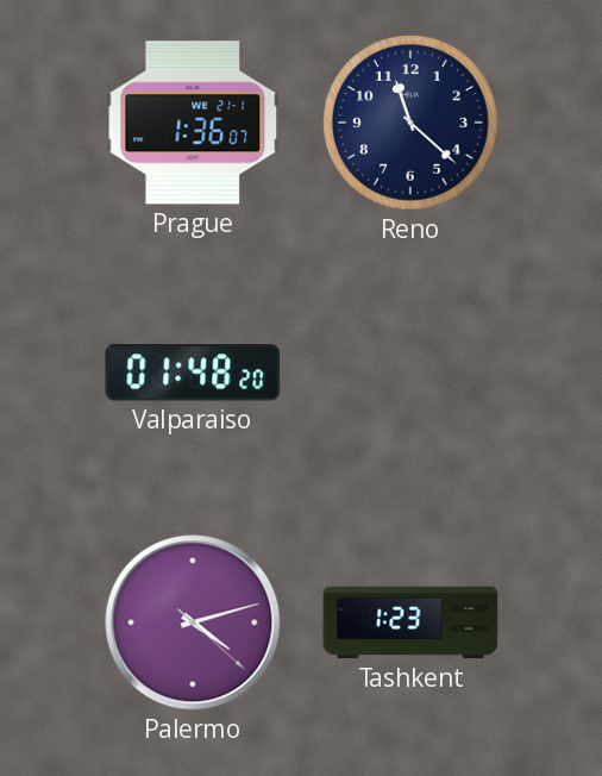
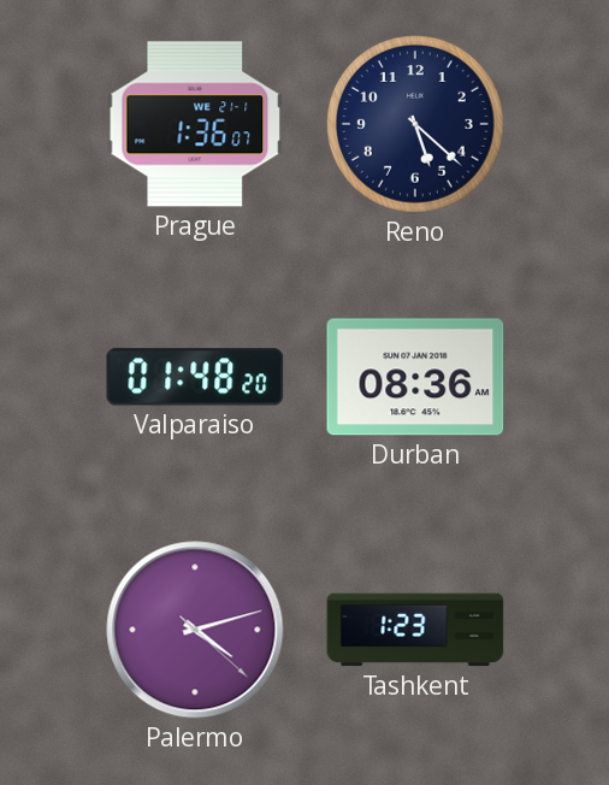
Reno: 11:22 -> 5:22
Durban: none -> 08:36
